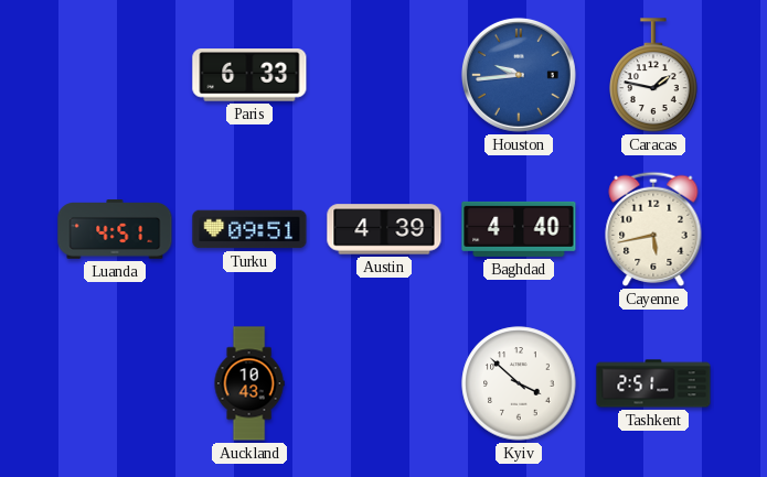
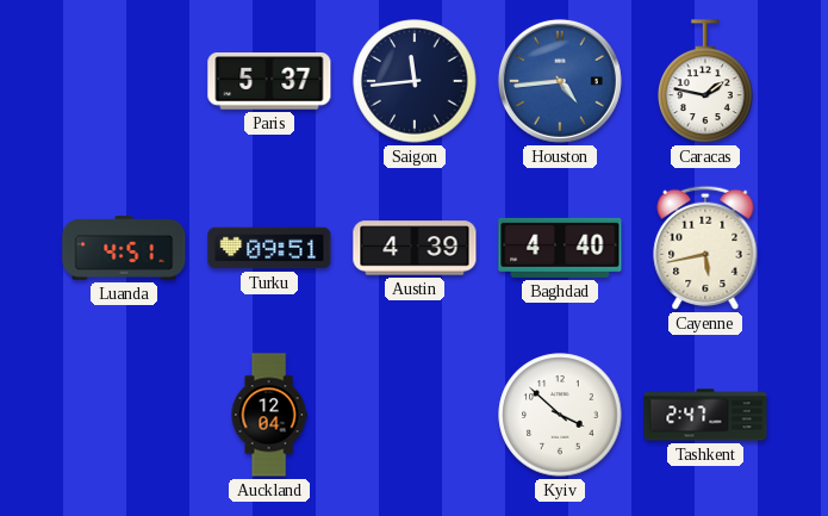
Paris: 6:33 -> 5:37
Saigon: none -> 11:44
Houston: 9:44 -> 4:44
Auckland: 10:43 -> 12:04
Tashkent: 2:51 -> 2:47
